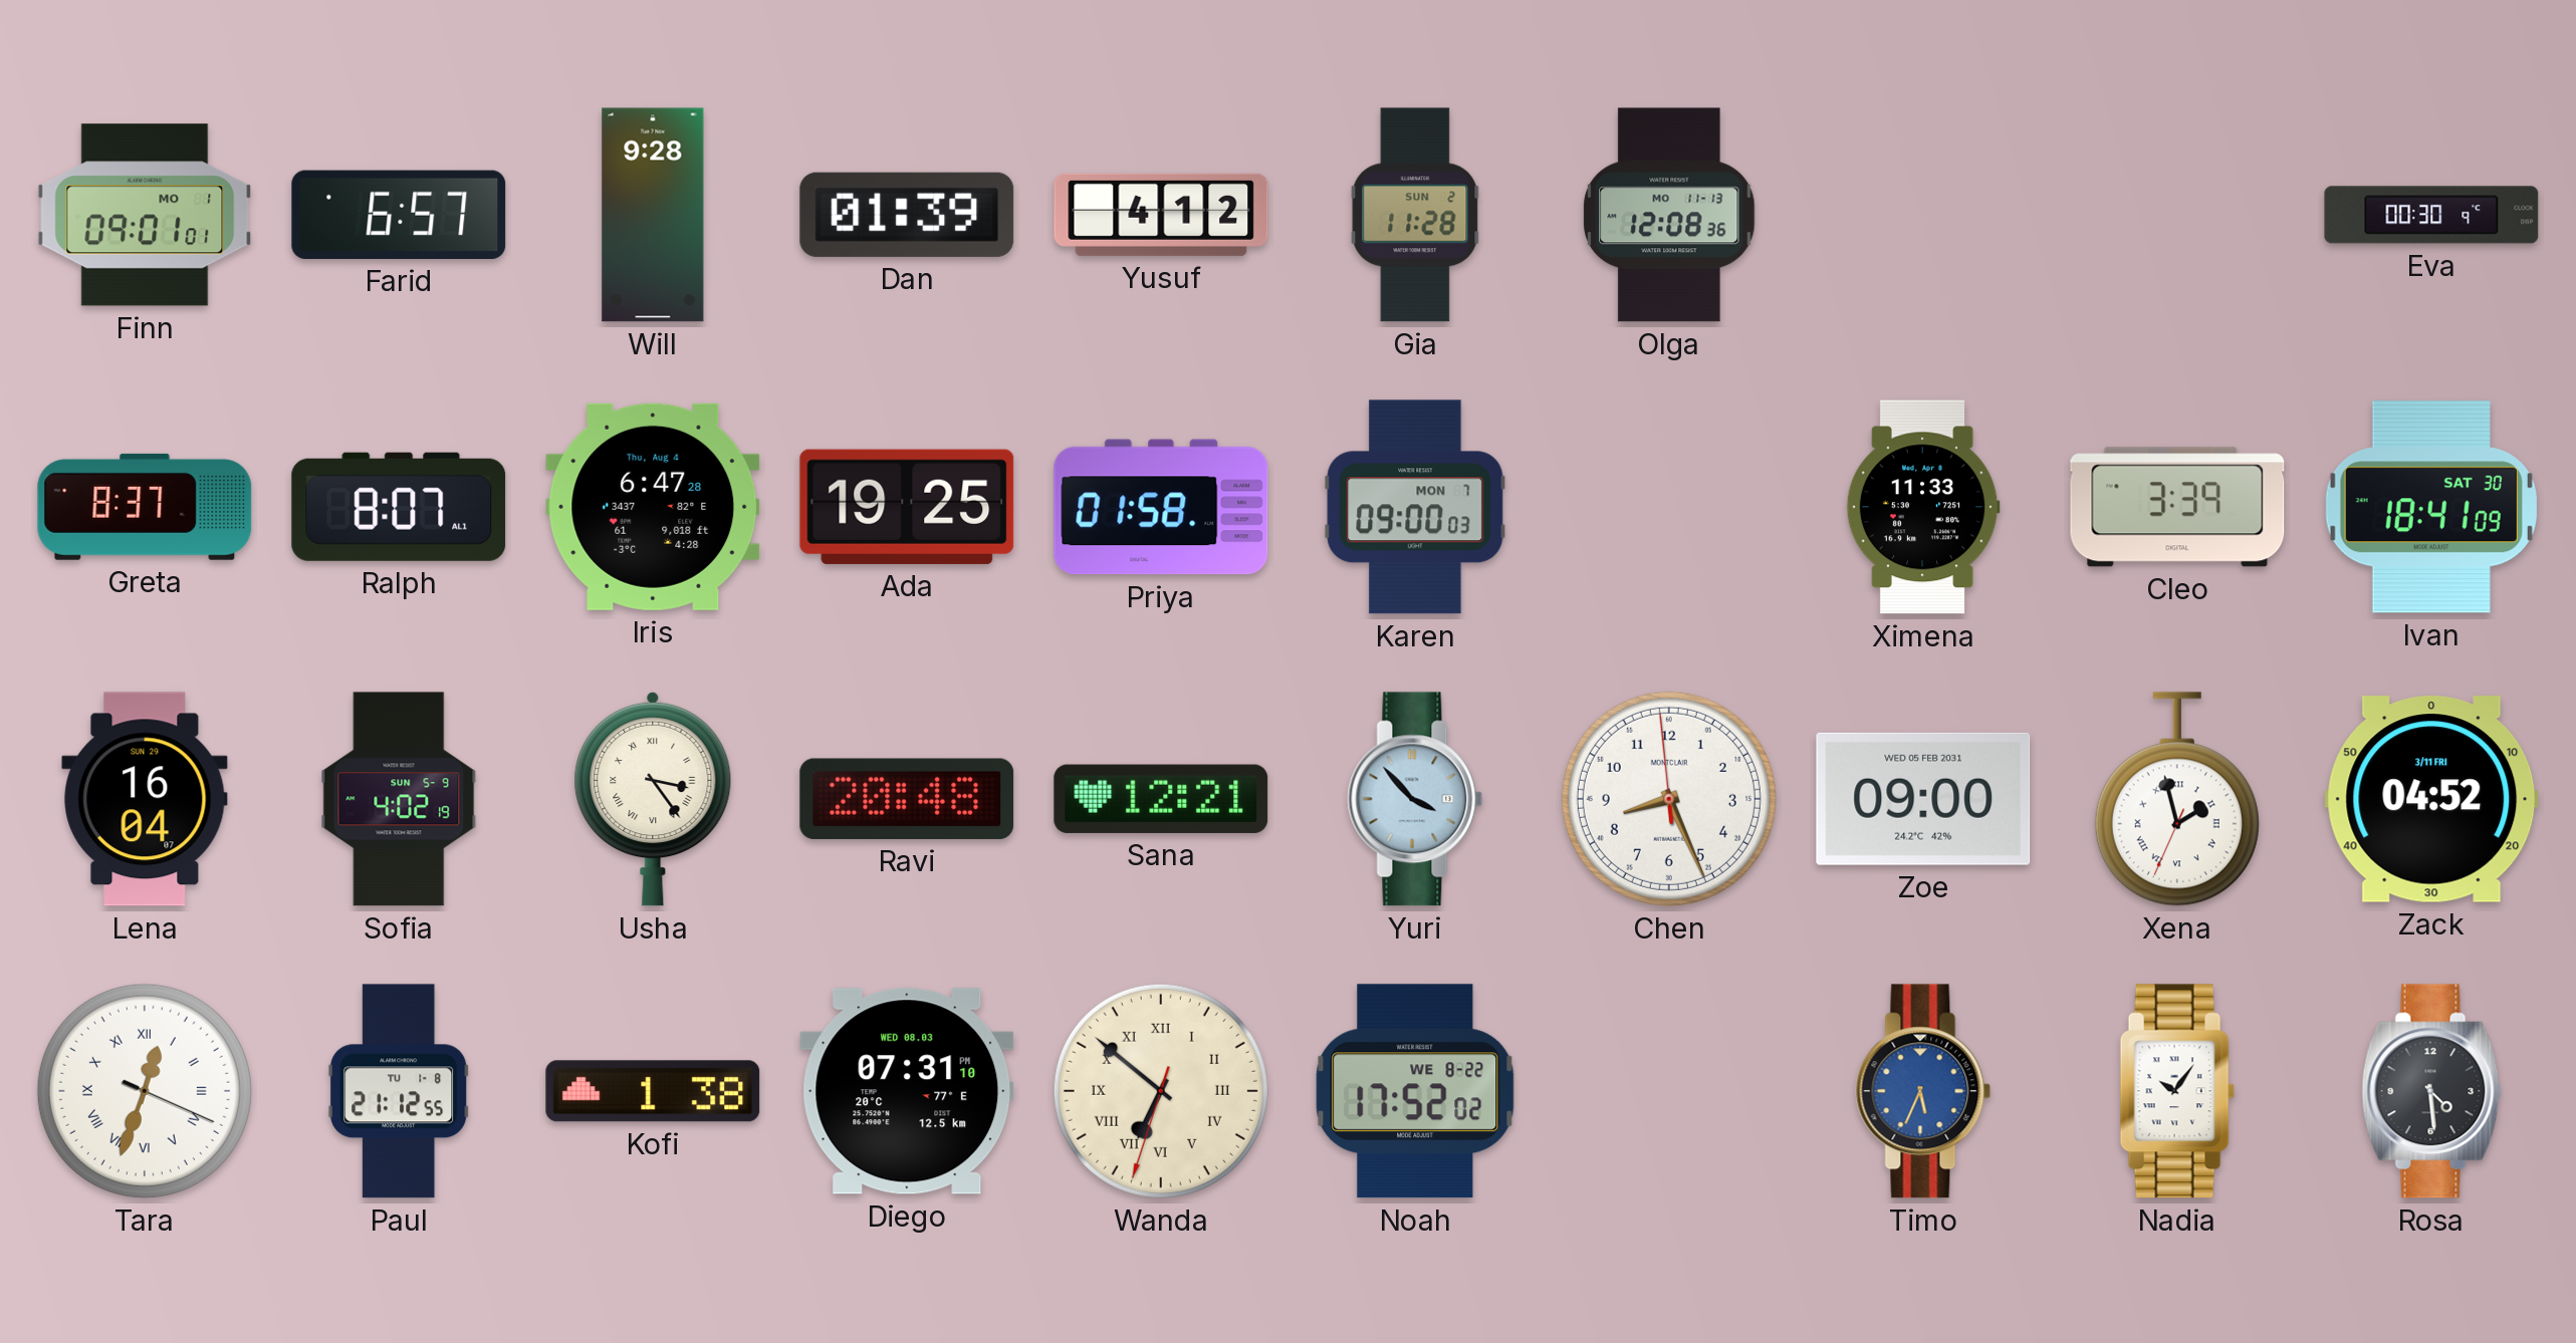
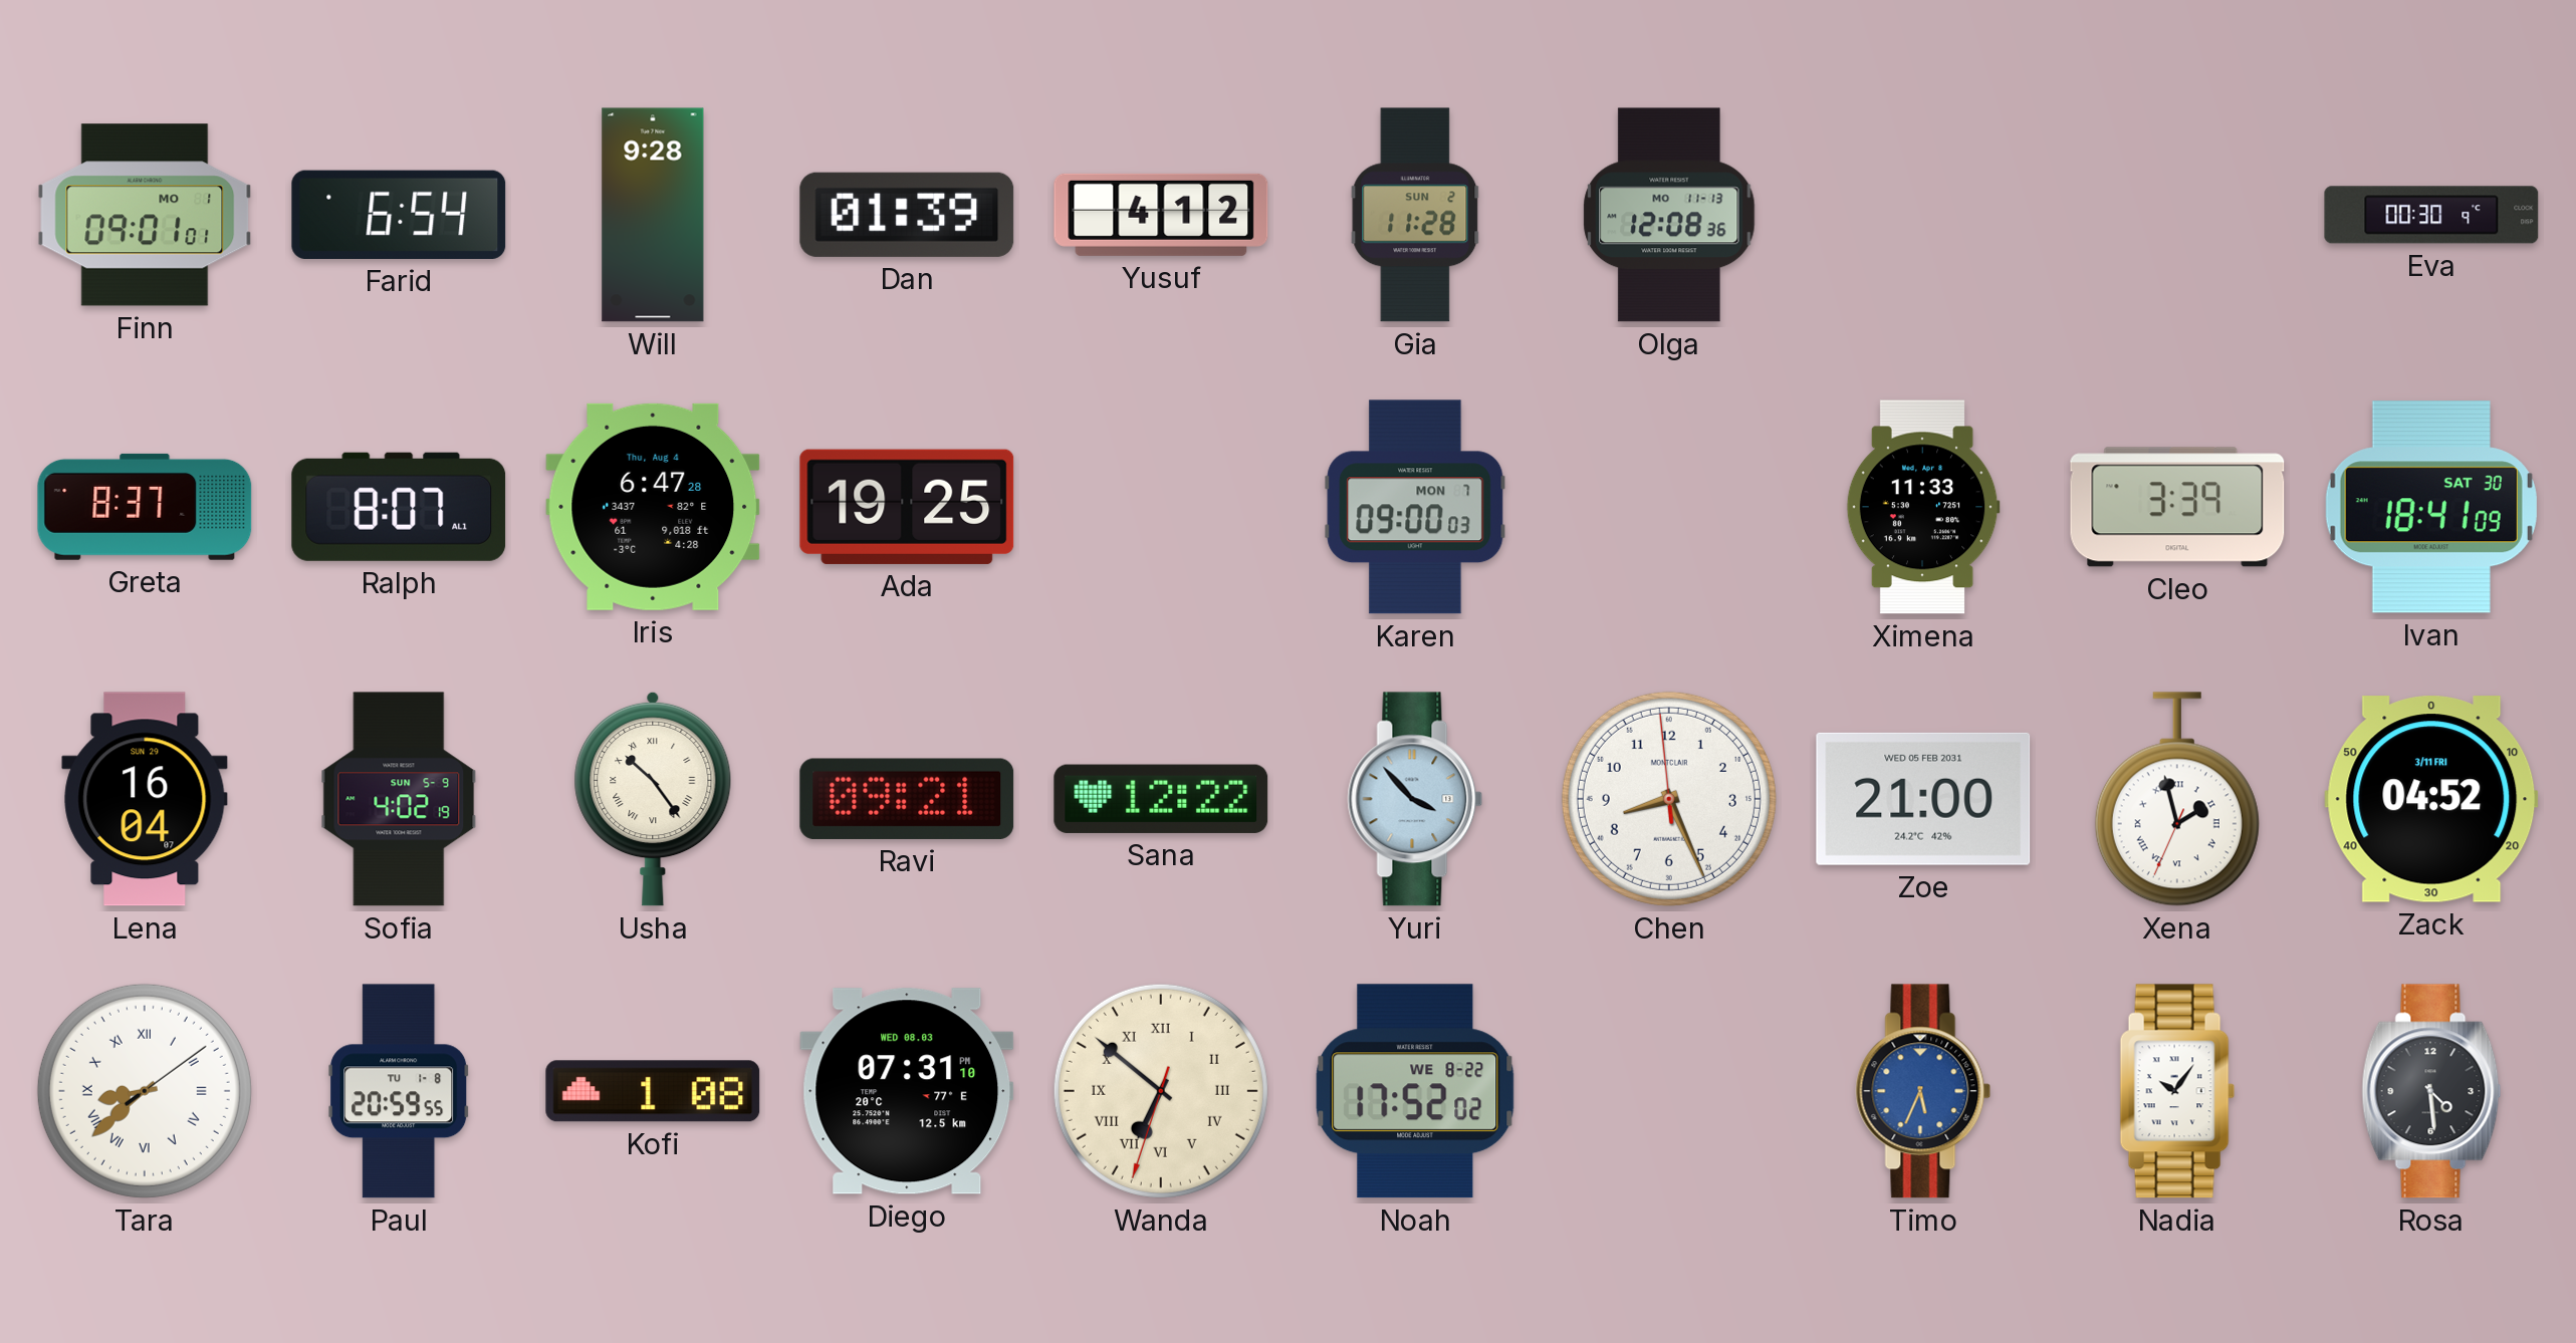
Farid: 6:57 -> 6:54
Priya: 01:58 -> none
Usha: 3:24 -> 10:24
Ravi: 20:48 -> 09:21
Sana: 12:21 -> 12:22
Zoe: 09:00 -> 21:00
Tara: 12:33 -> 8:38
Paul: 21:12 -> 20:59
Kofi: 1:38 -> 1:08
